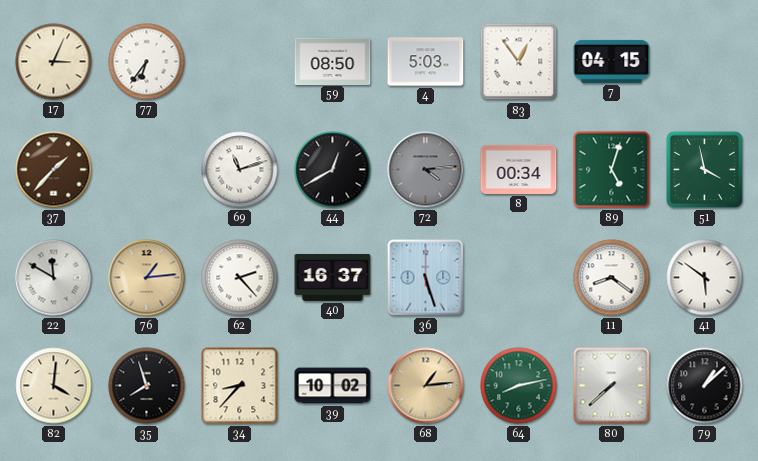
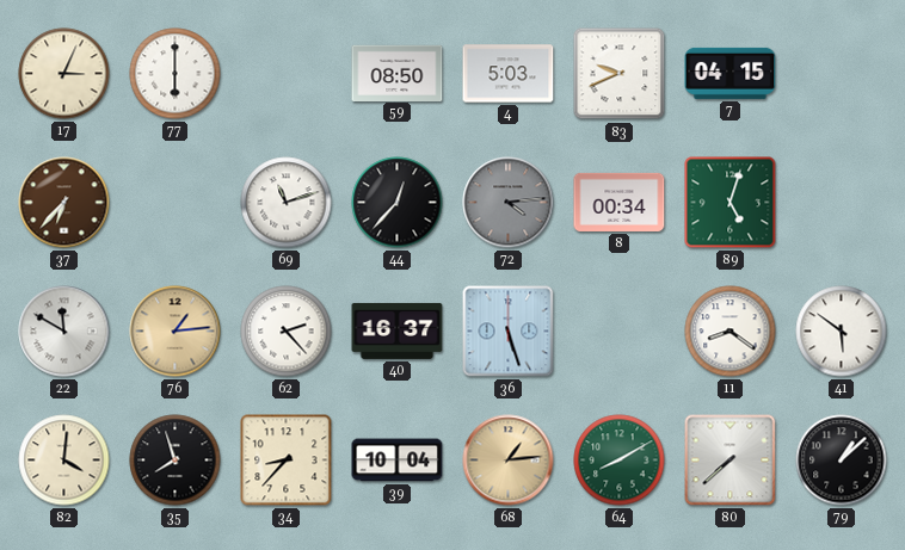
77: 6:36 -> 6:00
83: 12:54 -> 9:41
37: 1:37 -> 6:37
44: 12:40 -> 12:37
51: 3:58 -> none
39: 10:02 -> 10:04
64: 8:13 -> 8:10
